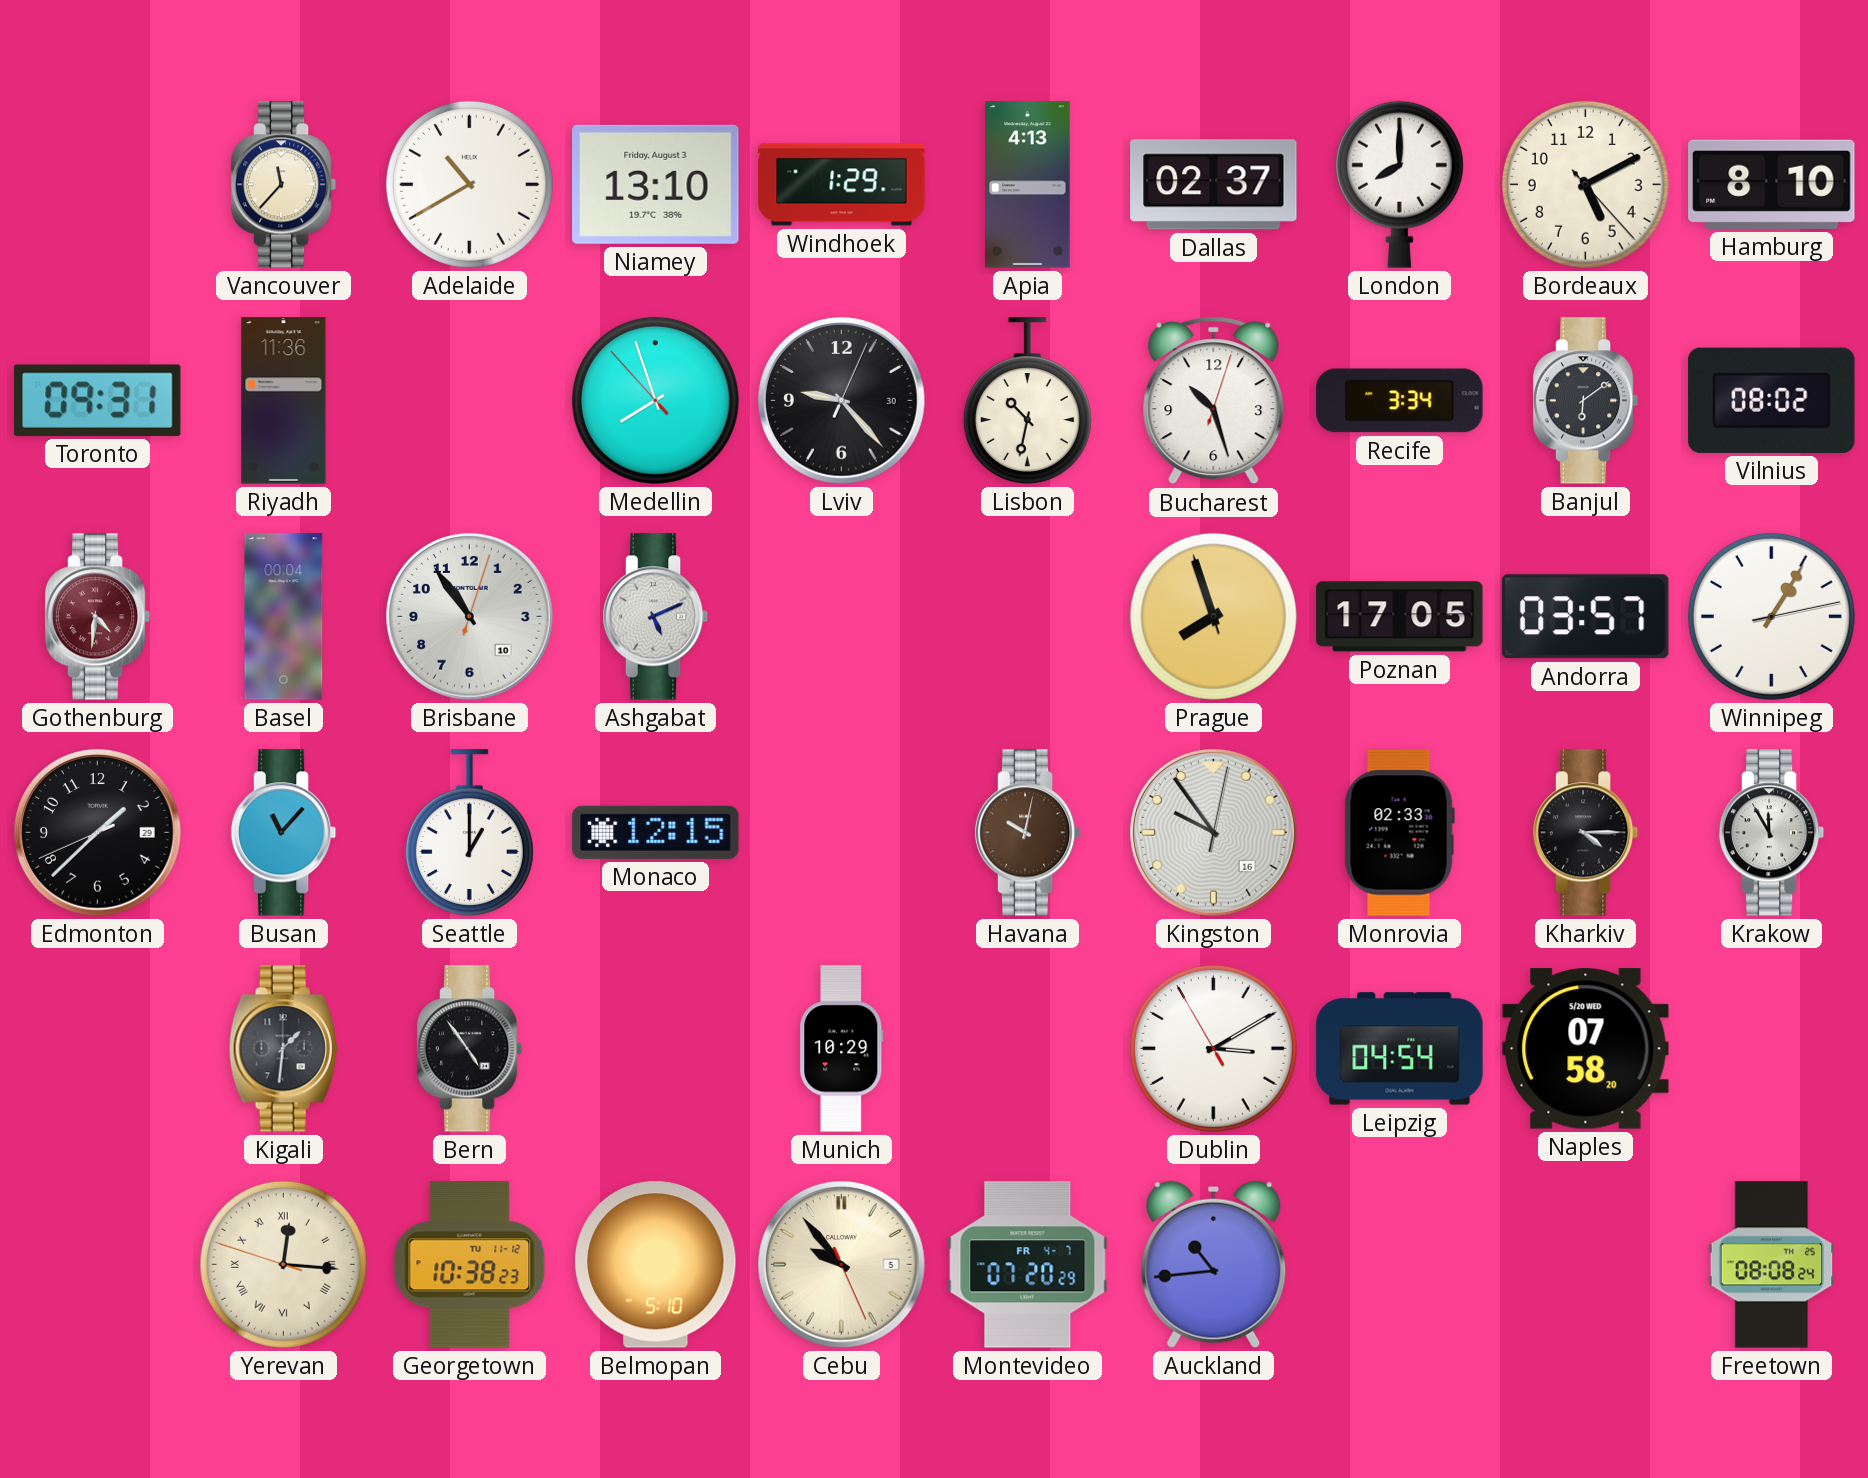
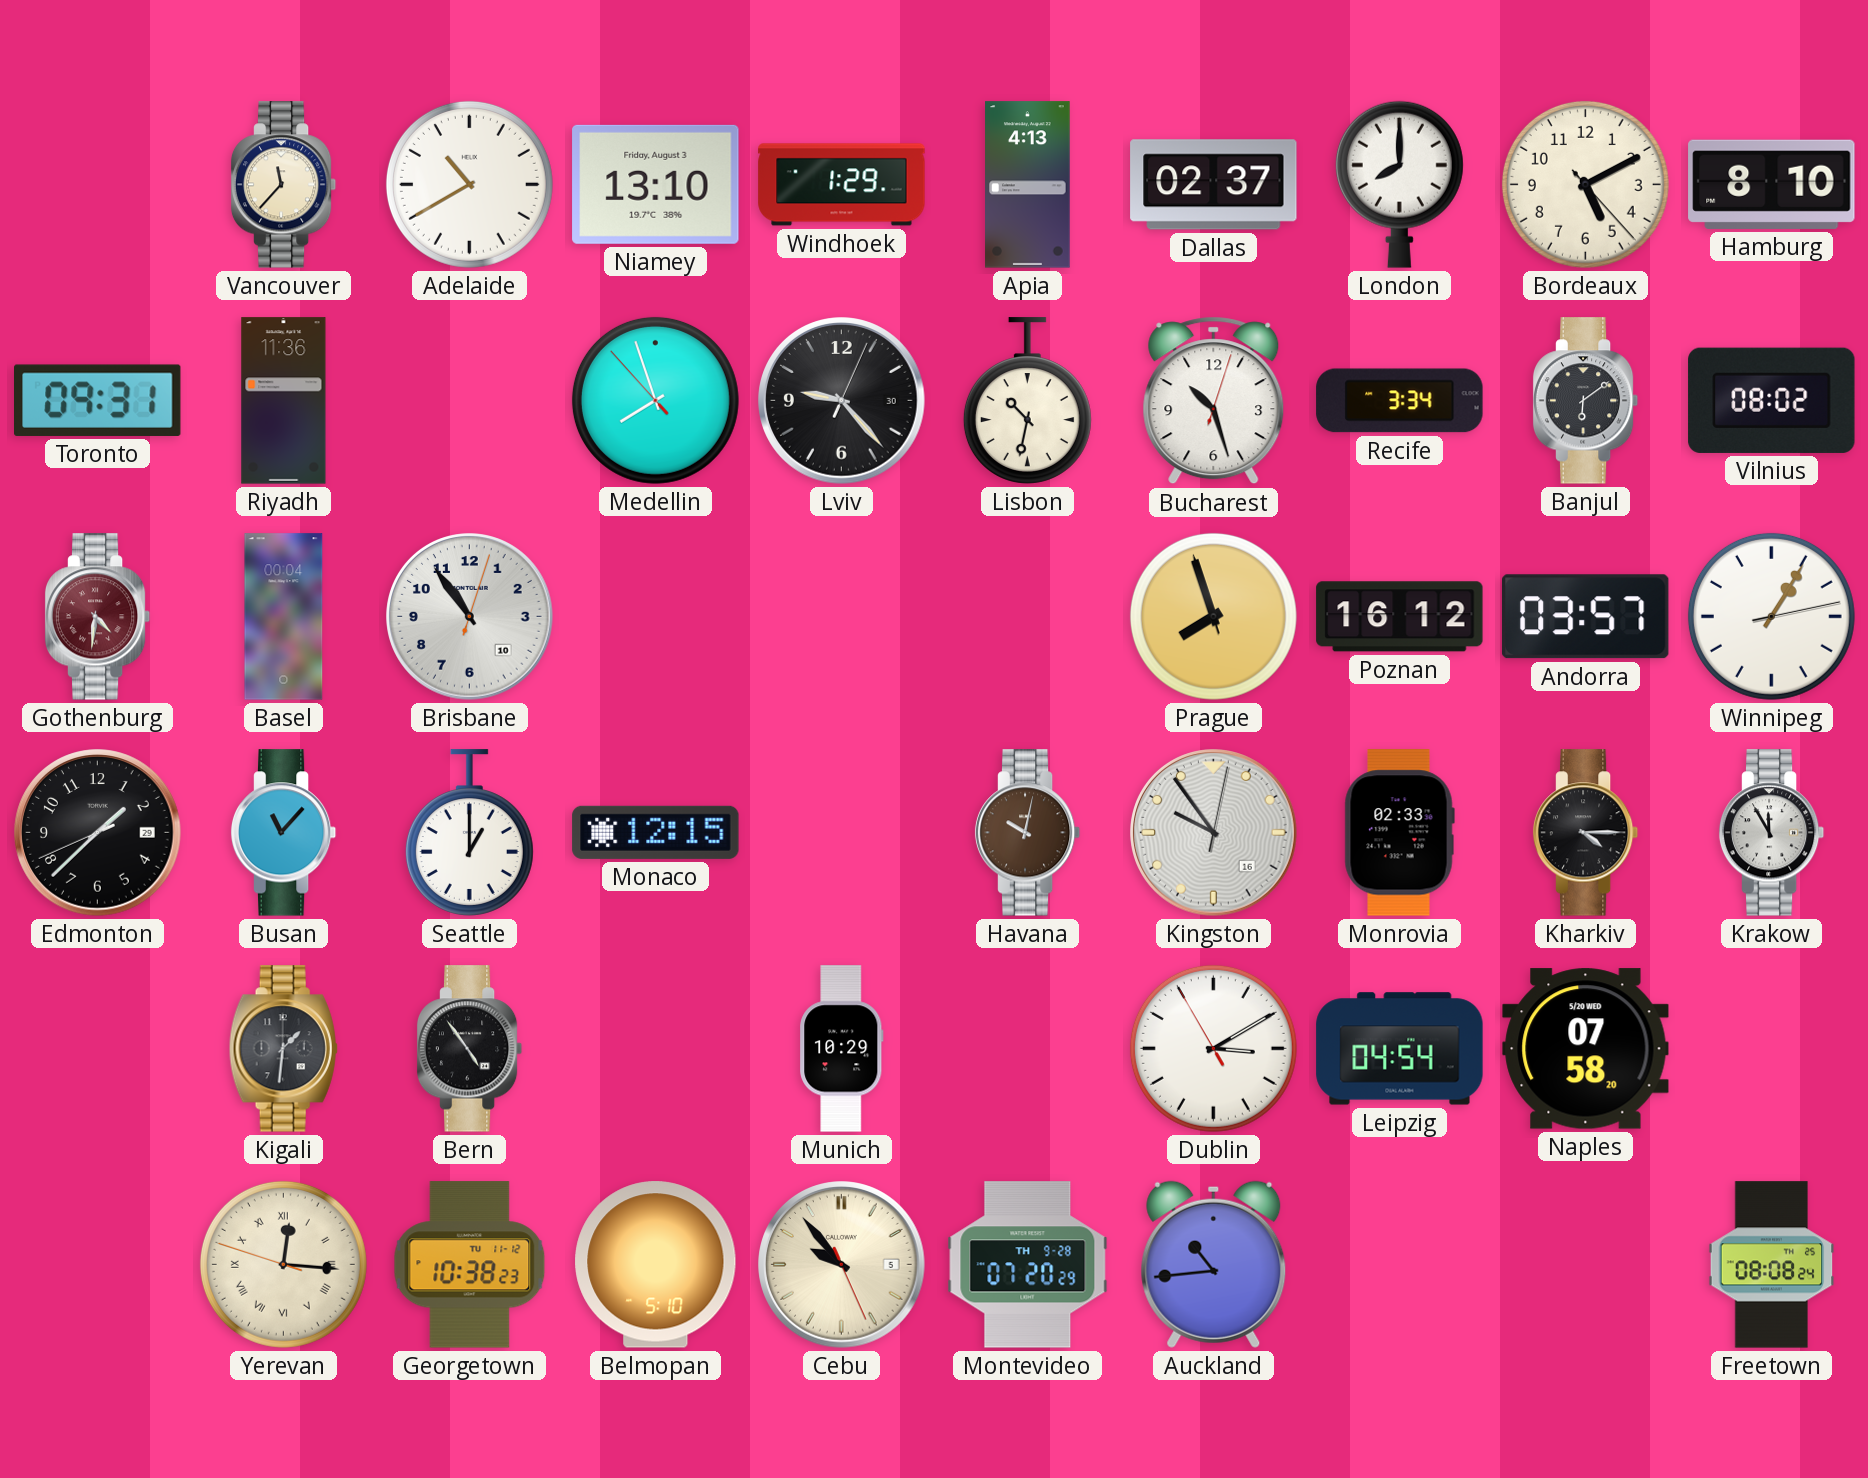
Ashgabat: 5:11 -> none
Poznan: 17:05 -> 16:12
Montevideo date: FR 4-7 -> TH 9-28
